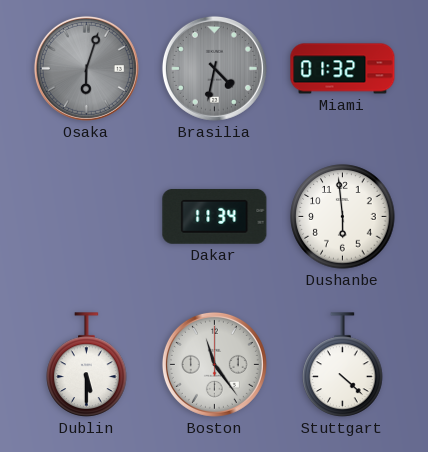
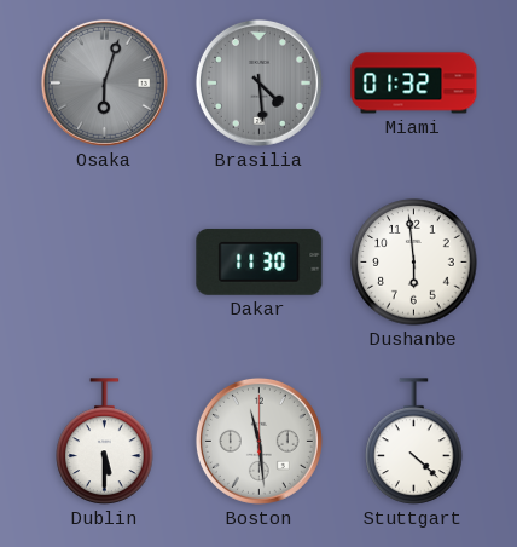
Brasilia: 4:32 -> 4:29
Dakar: 11:34 -> 11:30
Boston: 11:24 -> 11:29
